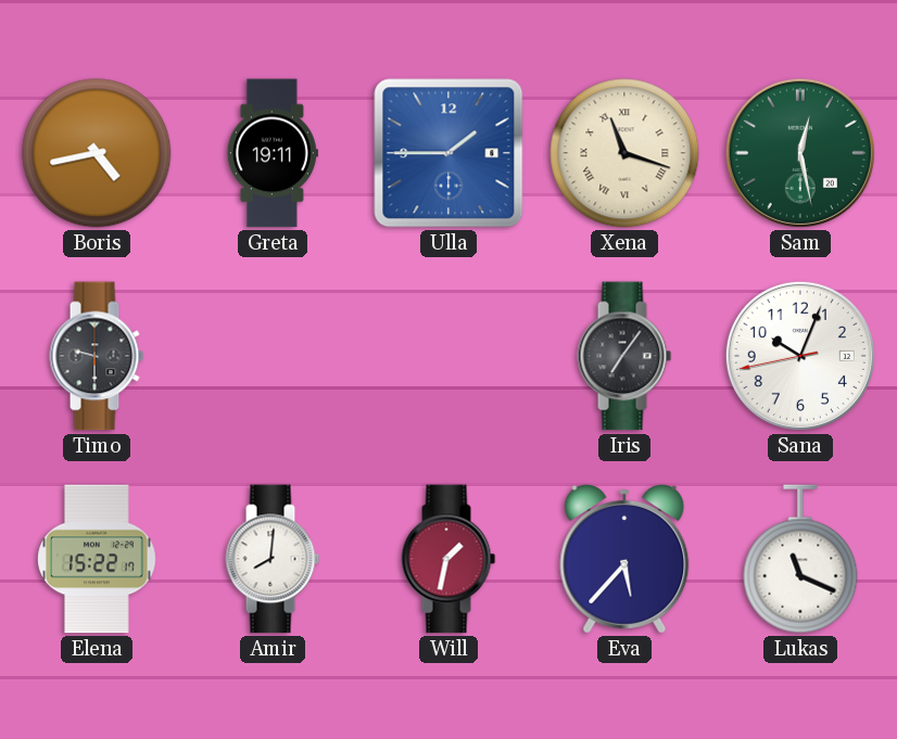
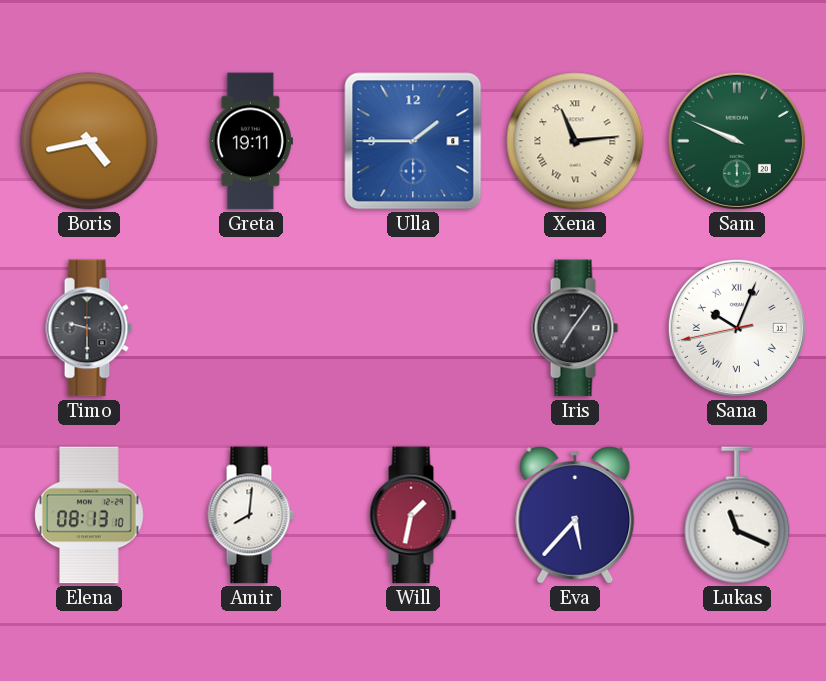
Xena: 11:18 -> 11:14
Sam: 12:28 -> 9:49
Sana numerals: Arabic -> Roman
Elena: 15:22 -> 08:13
